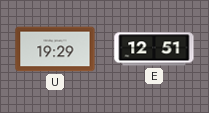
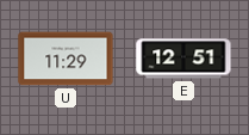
U: 19:29 -> 11:29
